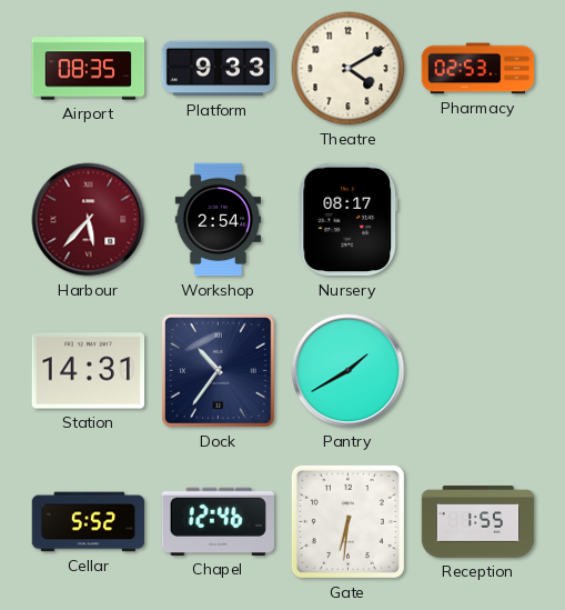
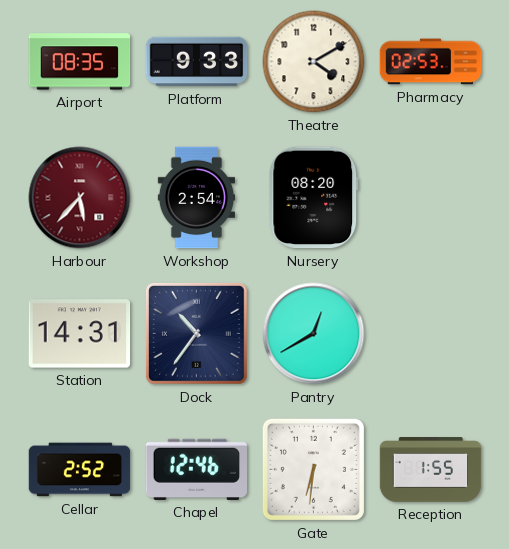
Nursery: 08:17 -> 08:20
Pantry: 1:40 -> 12:40
Cellar: 5:52 -> 2:52
